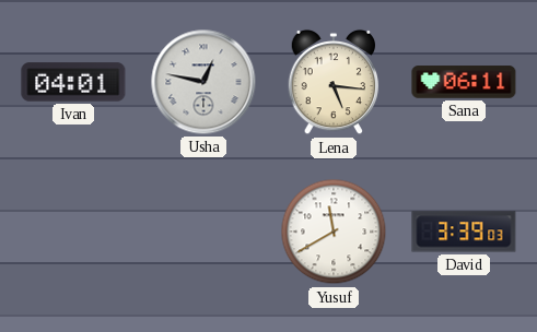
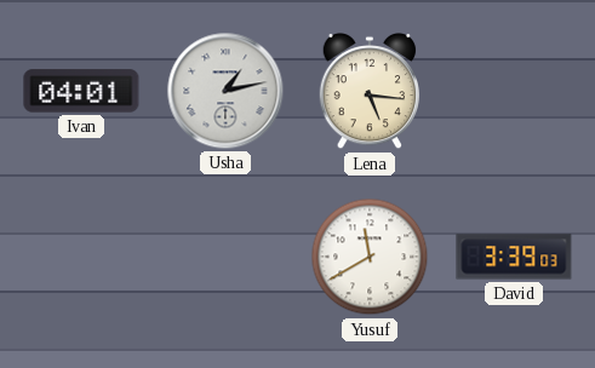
Usha: 12:47 -> 1:13
Sana: 06:11 -> none
